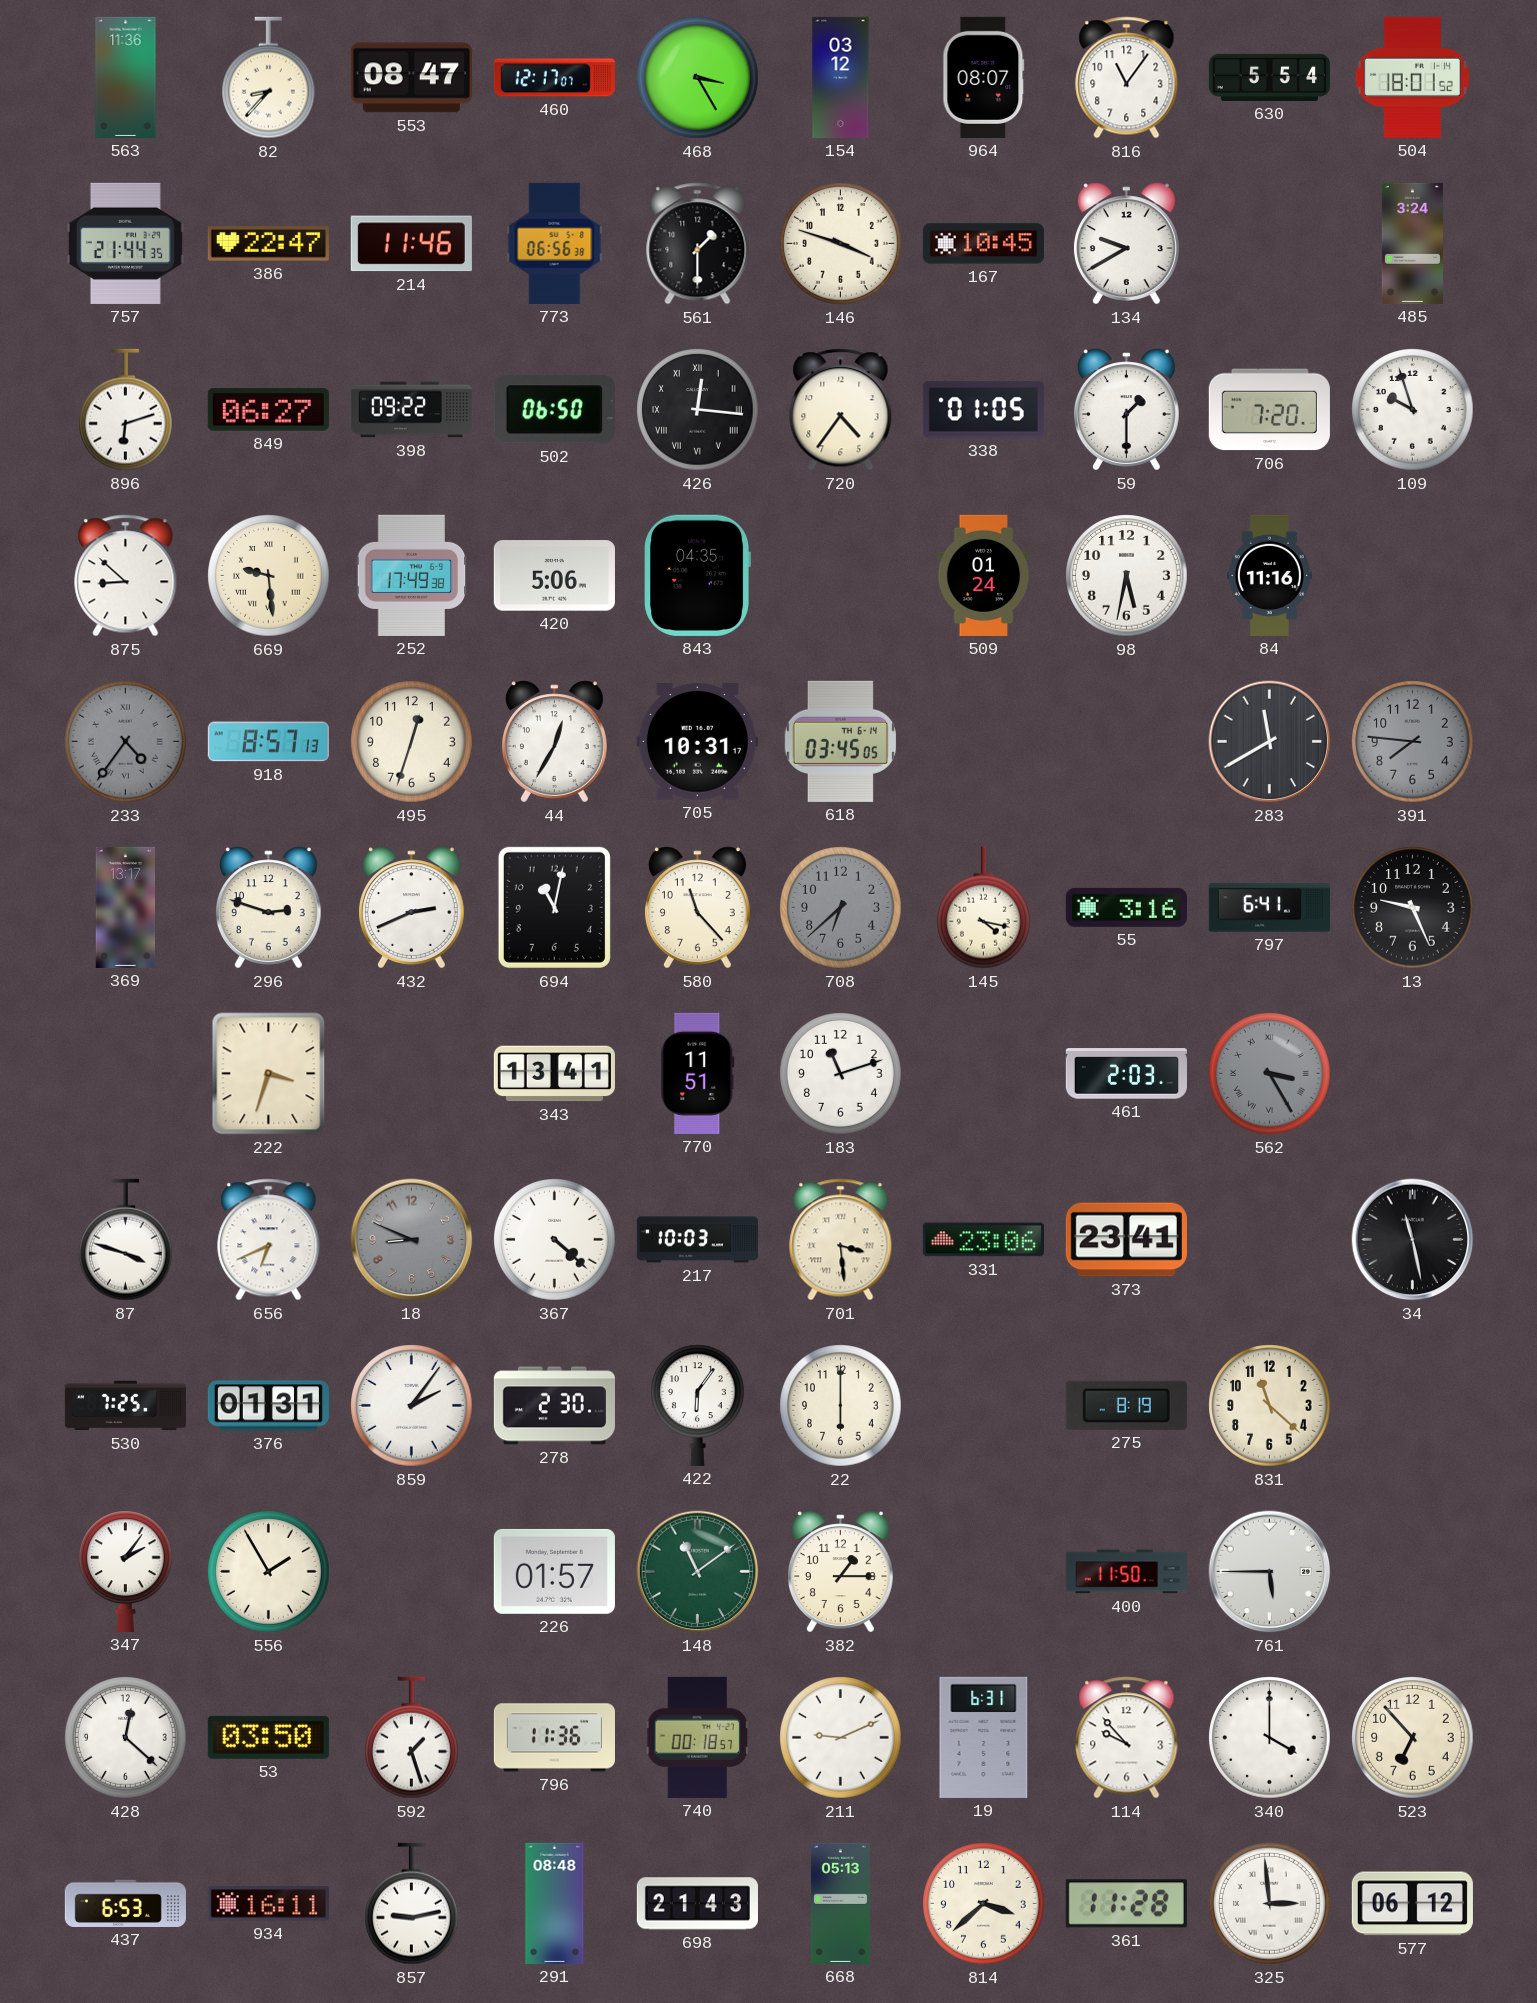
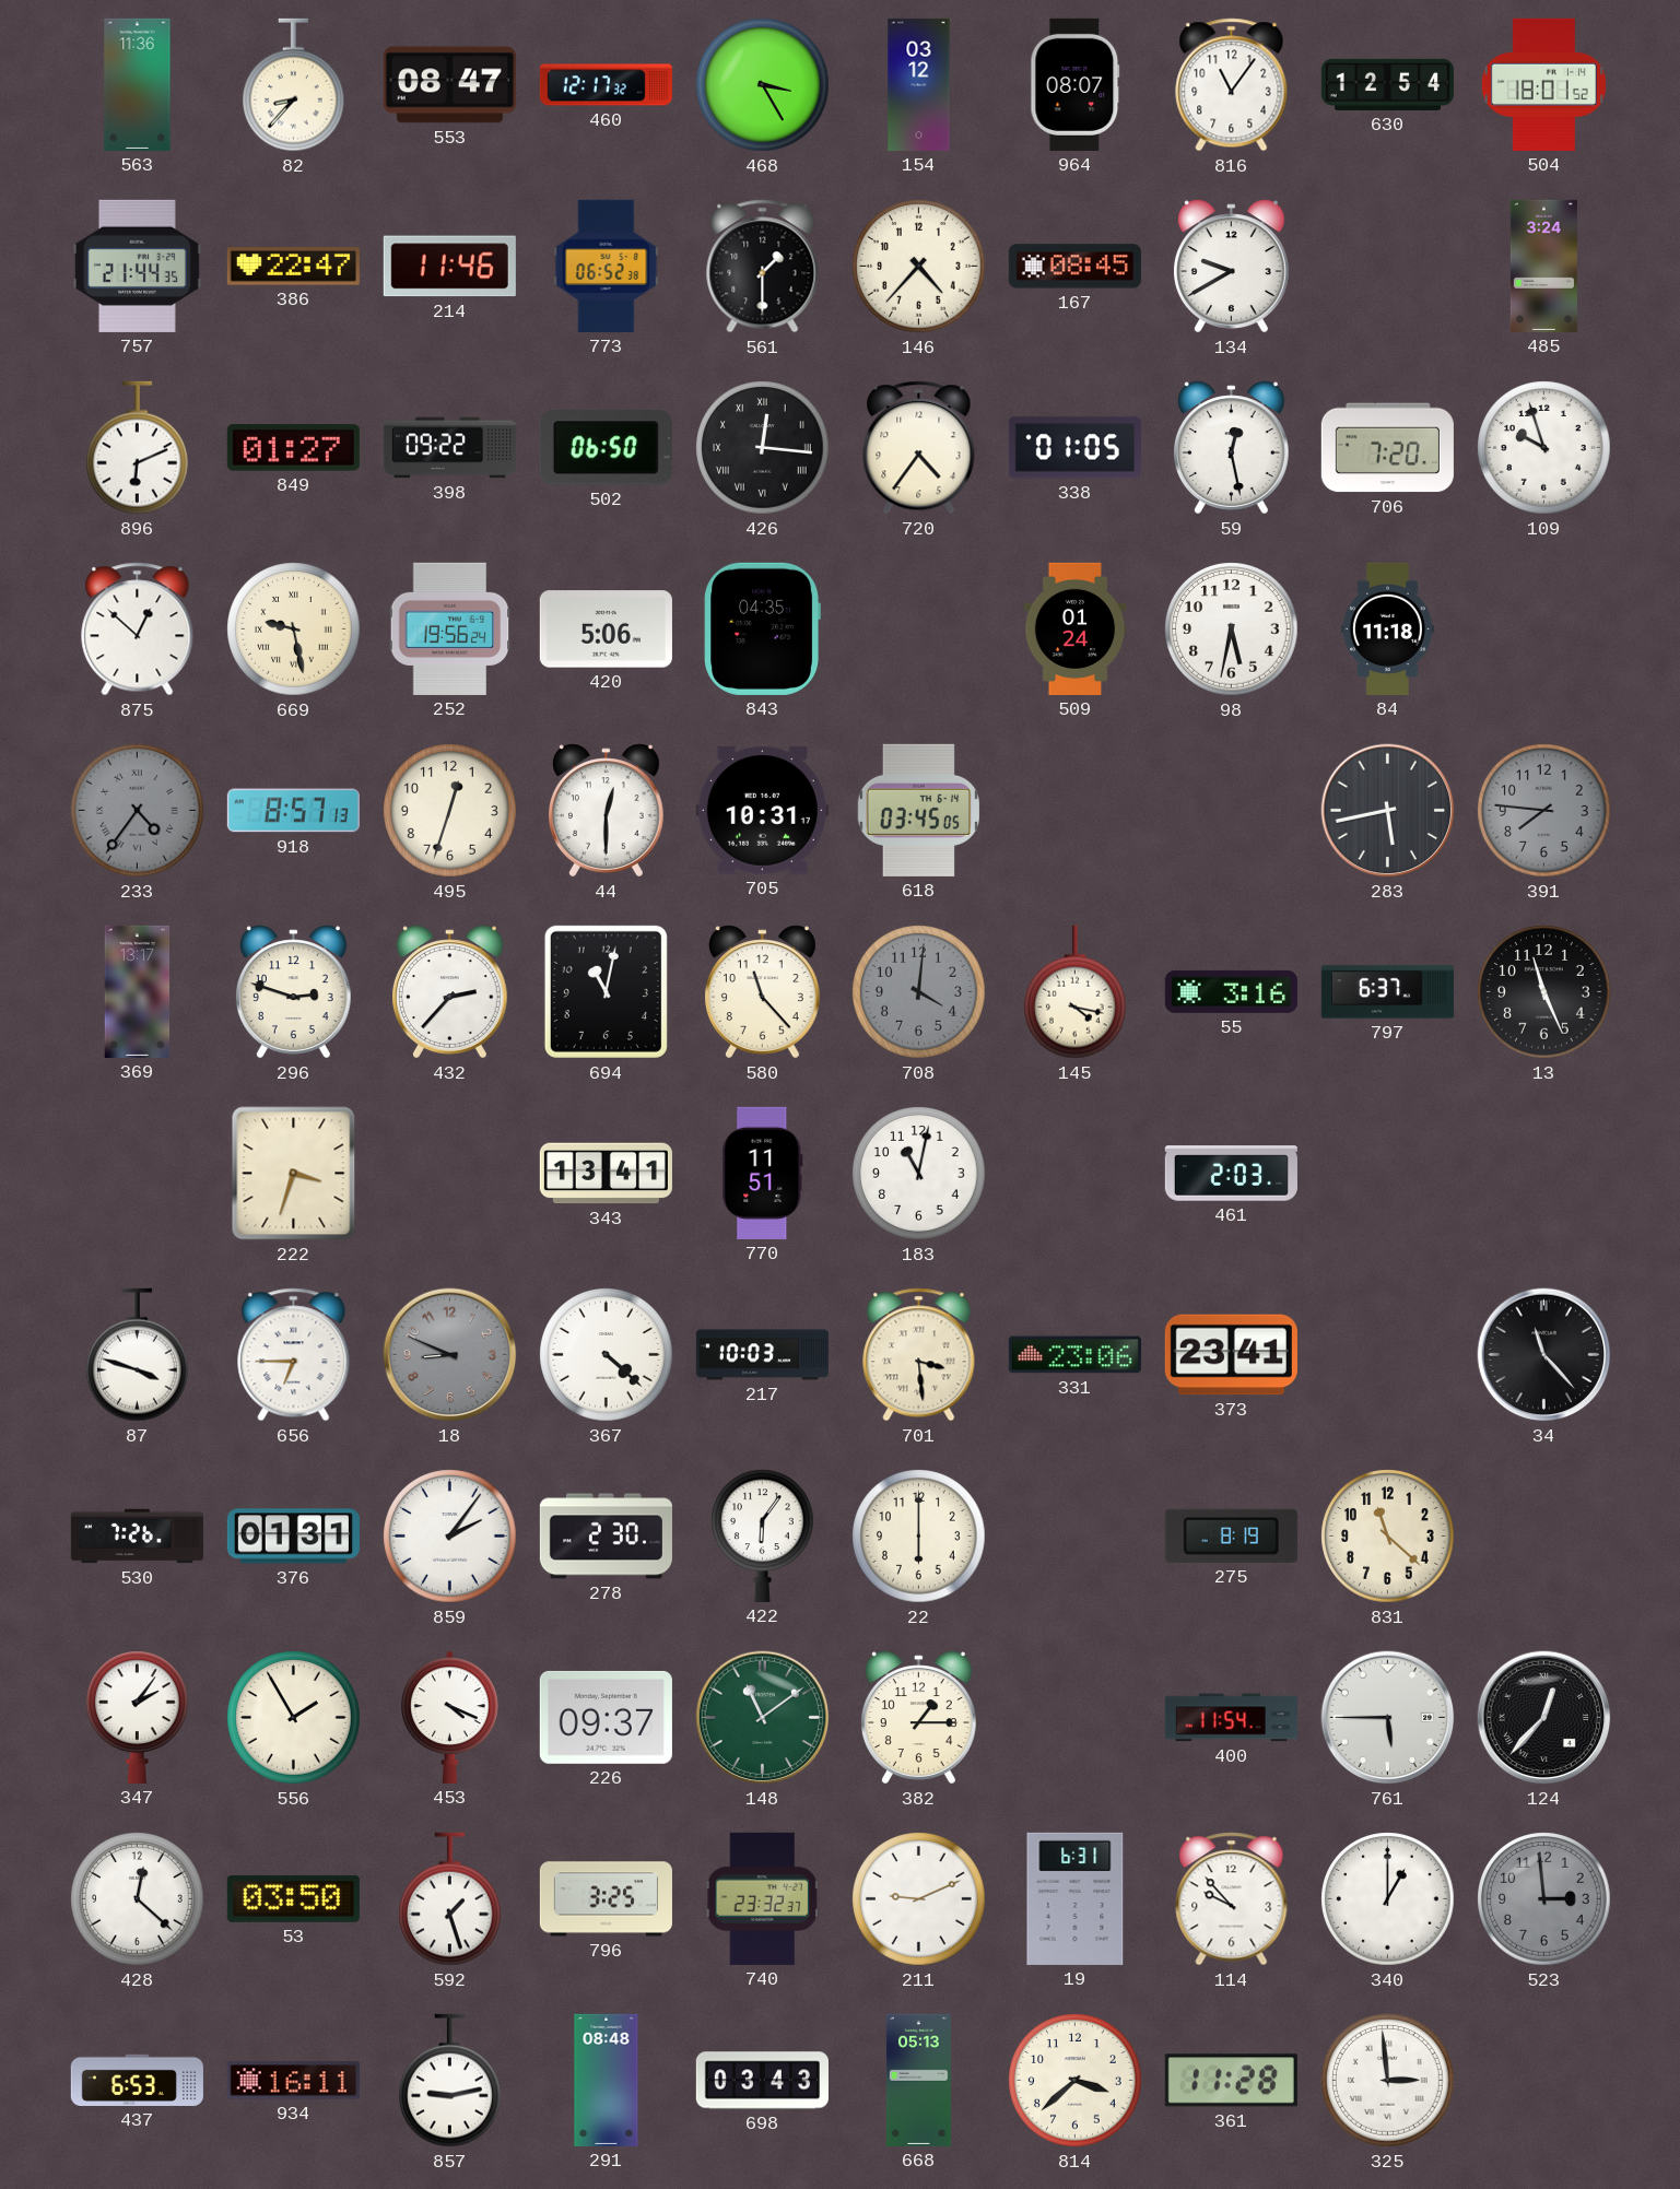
460: 12:17:07 -> 12:17:32
630: 5:54 -> 12:54
773: 06:56 -> 06:52
146: 3:48 -> 4:37
167: 10:45 -> 08:45
896: 6:12 -> 6:11
849: 06:27 -> 01:27
59: 1:30 -> 12:28
875: 8:52 -> 12:52
669: 9:29 -> 9:28
252: 17:49 -> 19:56
84: 11:16 -> 11:18
44: 12:35 -> 12:30
283: 11:40 -> 5:43
432: 2:41 -> 2:37
708: 6:38 -> 4:01
797: 6:41 -> 6:37
13: 9:26 -> 11:26
183: 11:12 -> 11:02
562: 3:25 -> none
656: 6:41 -> 6:45
34: 11:28 -> 11:23
530: 7:25 -> 7:26
453: none -> 4:19
226: 01:57 -> 09:37
400: 11:50 -> 11:54
124: none -> 12:37
796: 11:36 -> 3:25
740: 00:18 -> 23:32
340: 4:00 -> 1:00
523: 6:53 -> 2:59
523 dial: cream -> grey
698: 21:43 -> 03:43
577: 06:12 -> none
